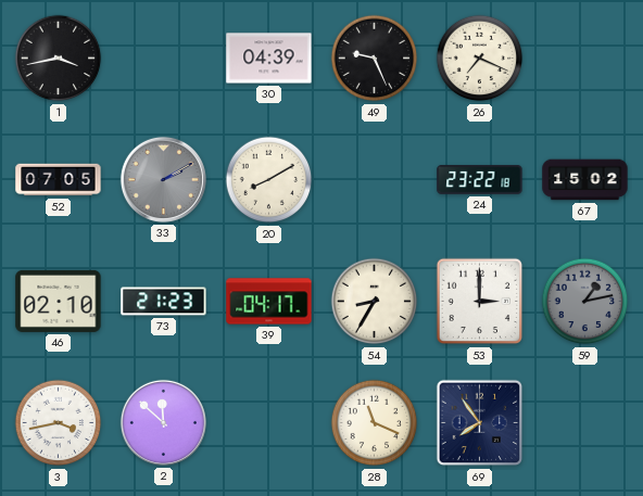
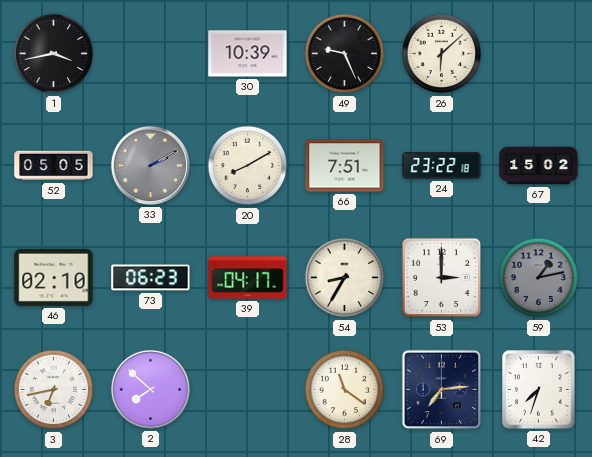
30: 04:39 -> 10:39
26: 7:19 -> 6:08
52: 07:05 -> 05:05
66: none -> 7:51
73: 21:23 -> 06:23
3: 3:43 -> 6:43
2: 11:52 -> 7:52
28: 11:19 -> 11:21
69: 7:54 -> 7:14
42: none -> 7:33
